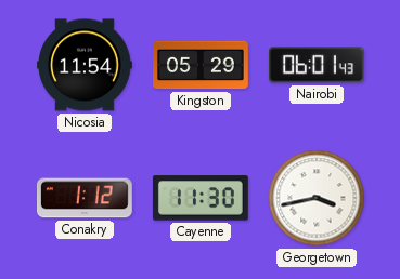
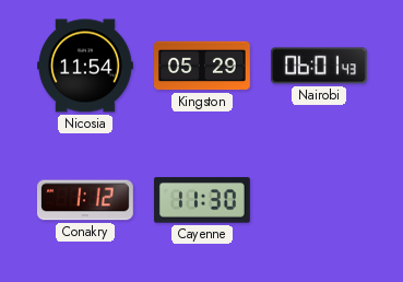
Georgetown: 3:43 -> none
